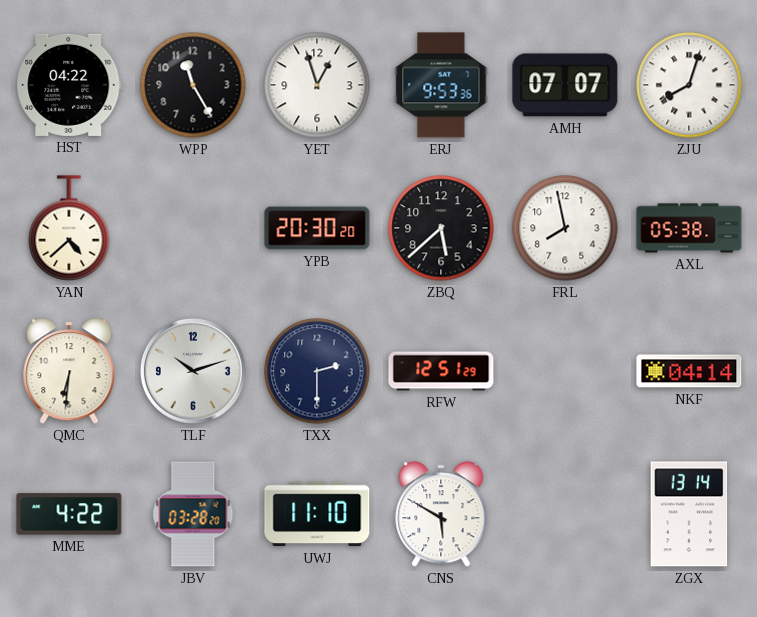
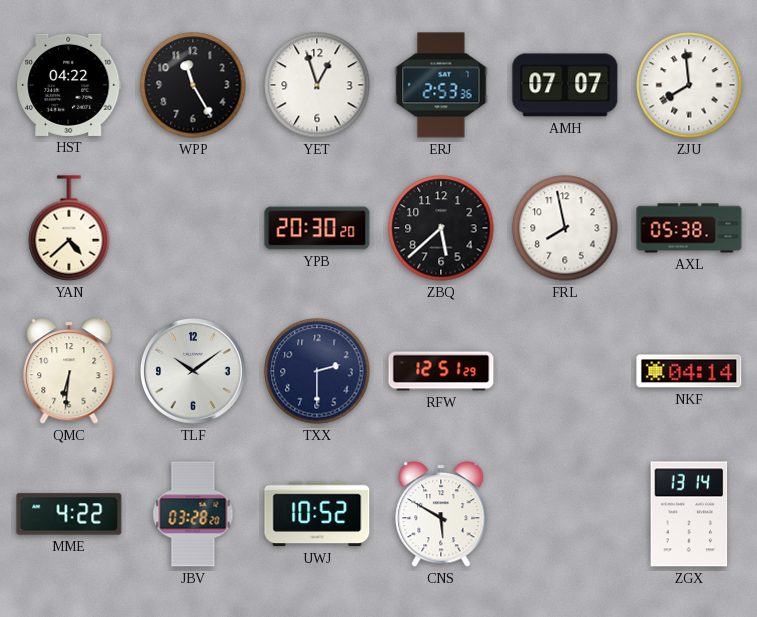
ERJ: 9:53 -> 2:53
ZJU: 8:03 -> 7:59
TLF: 10:12 -> 10:09
UWJ: 11:10 -> 10:52
